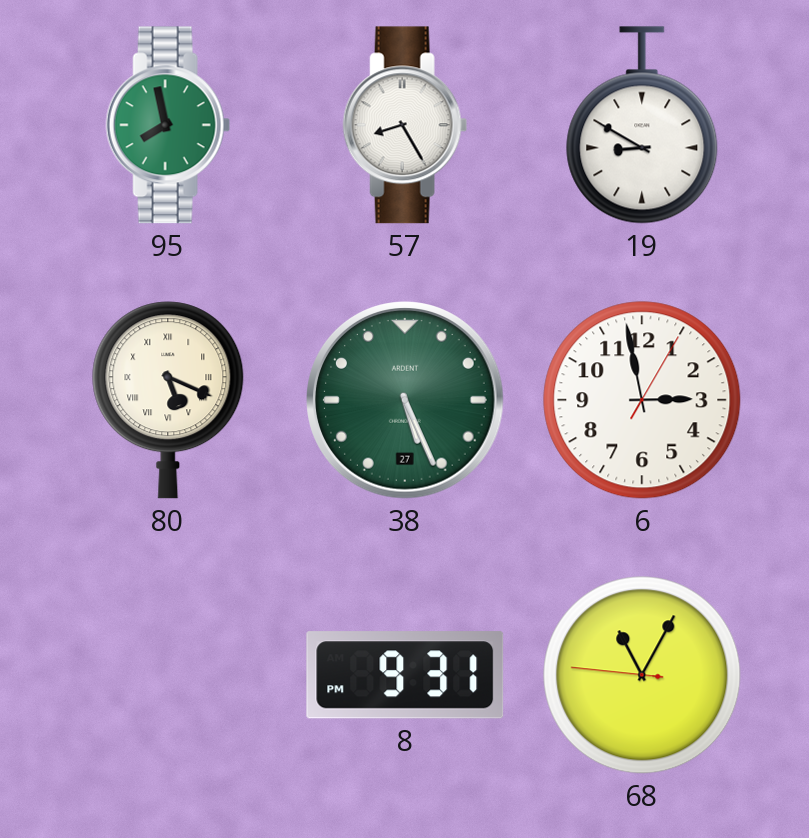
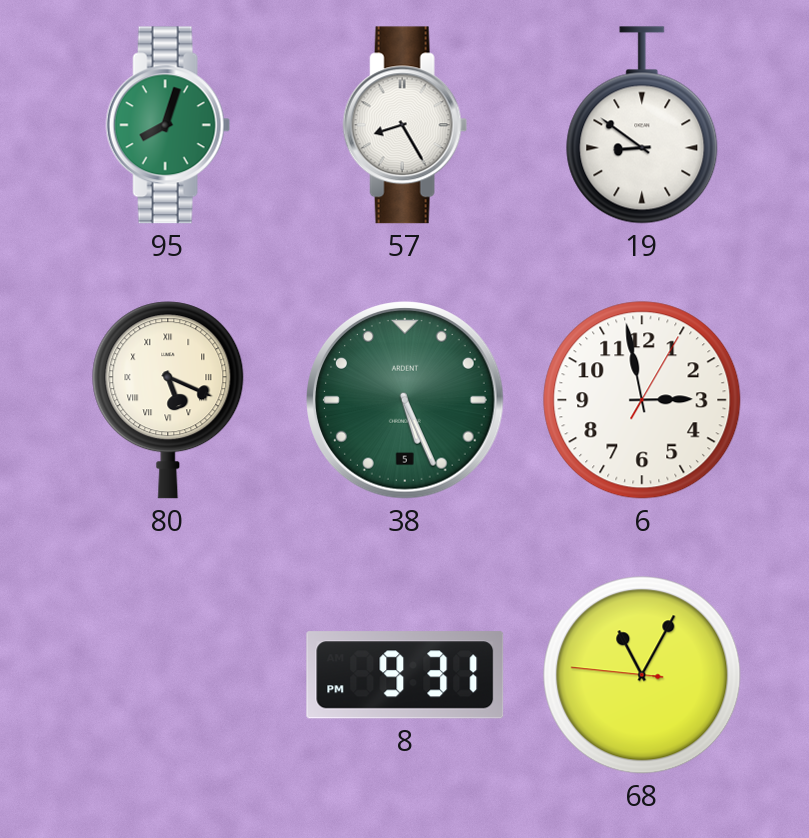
95: 7:58 -> 8:03
19: 8:50 -> 8:51
38 date: 27 -> 5
